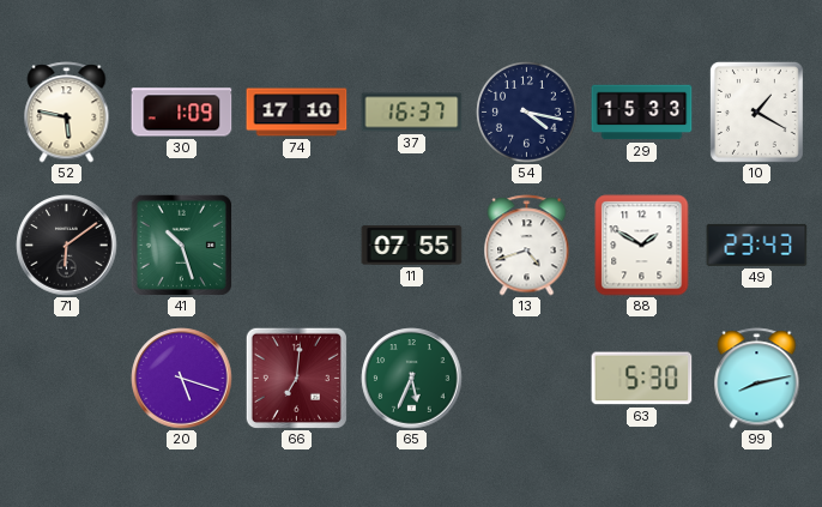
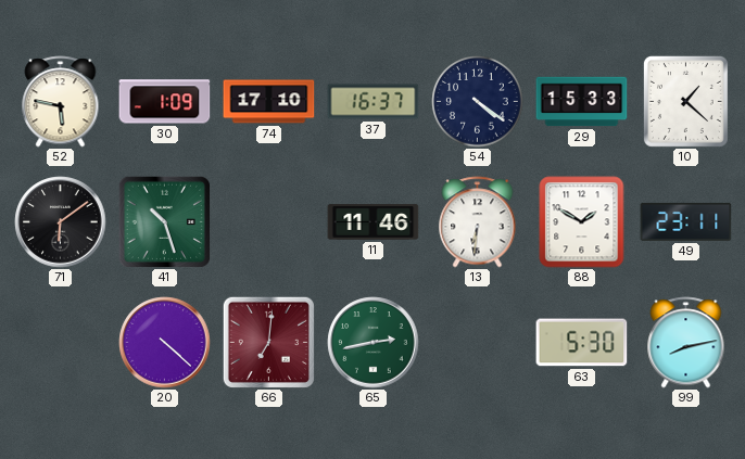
54: 4:17 -> 4:21
10: 1:20 -> 1:22
11: 07:55 -> 11:46
13: 4:42 -> 6:31
49: 23:43 -> 23:11
20: 5:18 -> 4:22
65: 5:34 -> 2:43
